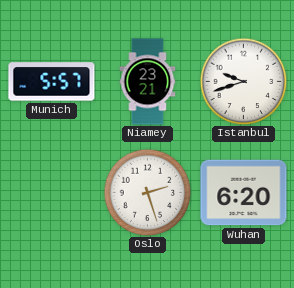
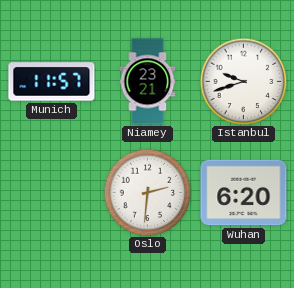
Munich: 5:57 -> 11:57
Oslo: 2:27 -> 2:31
